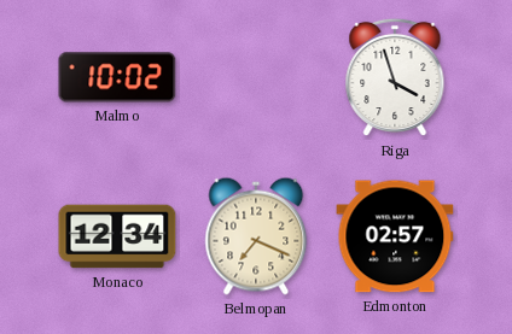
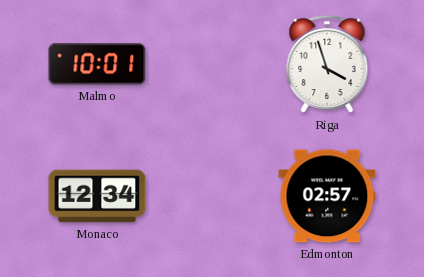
Malmo: 10:02 -> 10:01
Belmopan: 7:19 -> none
